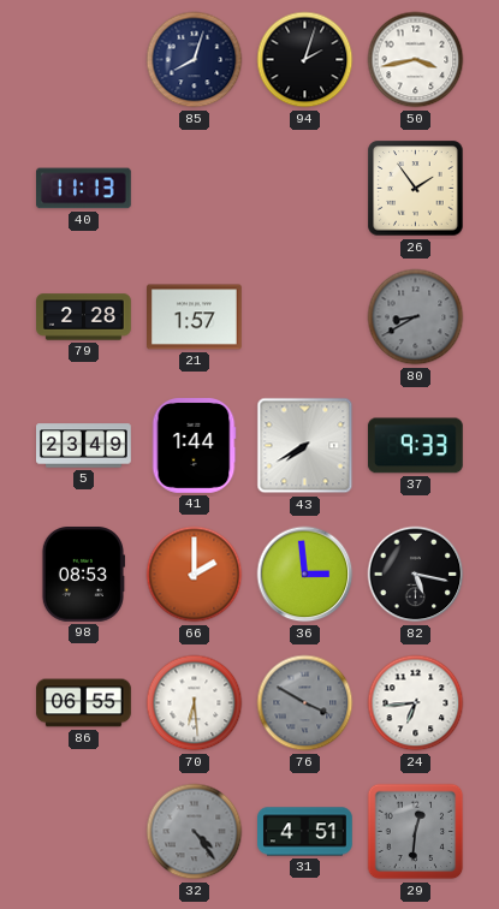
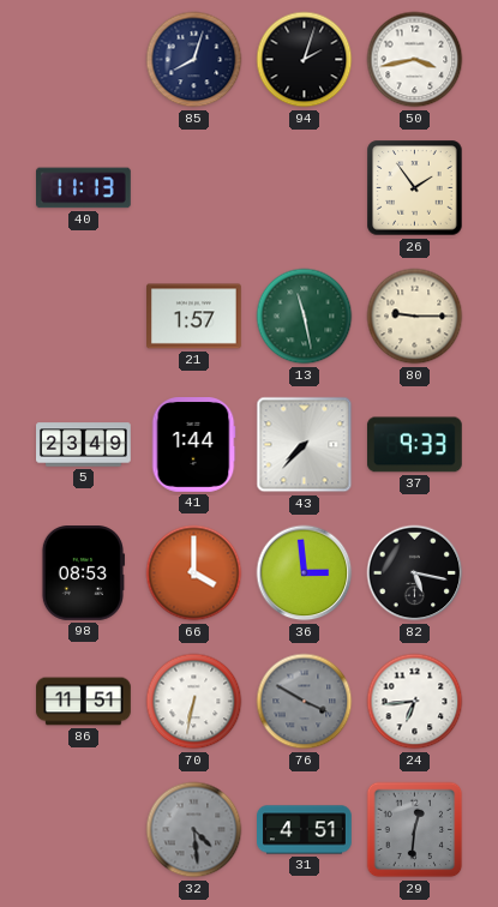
79: 2:28 -> none
13: none -> 11:28
80: 8:40 -> 9:15
80 dial: grey -> cream
43: 7:40 -> 7:37
66: 2:00 -> 4:00
86: 06:55 -> 11:51
70: 6:29 -> 6:32
32: 4:24 -> 4:29
